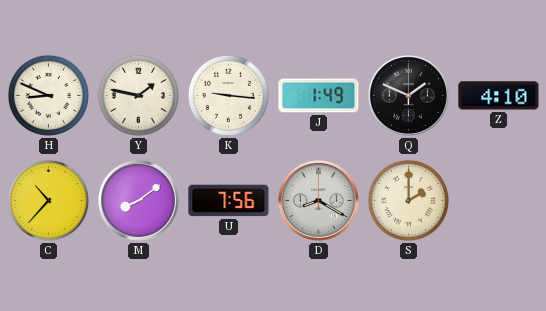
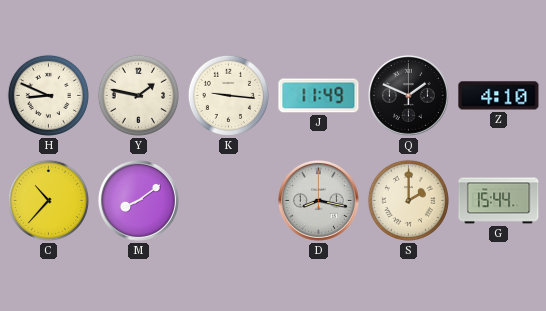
J: 1:49 -> 11:49
U: 7:56 -> none
D: 8:20 -> 8:17
G: none -> 15:44
